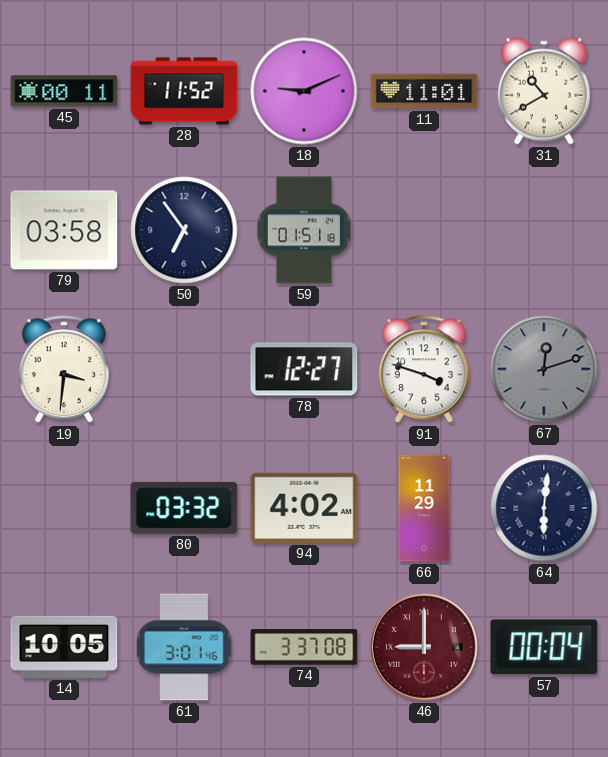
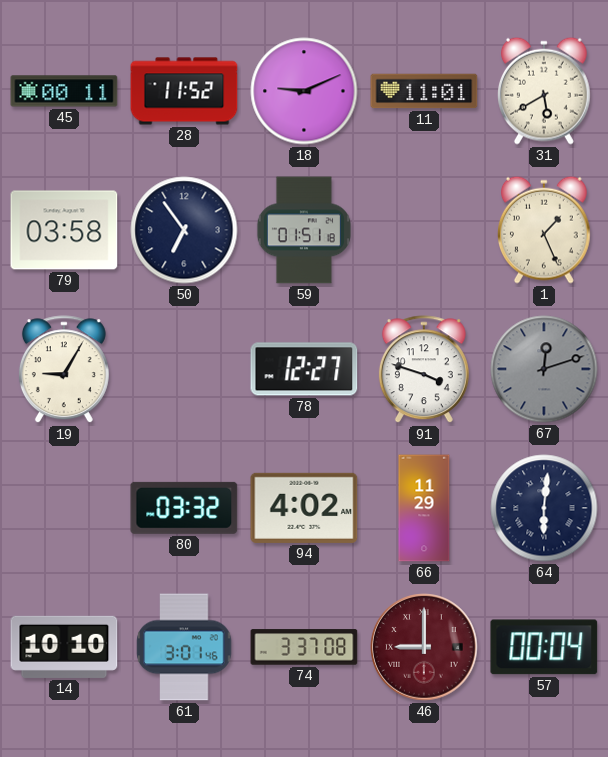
31: 10:40 -> 5:40
1: none -> 1:26
19: 3:31 -> 9:05
14: 10:05 -> 10:10
